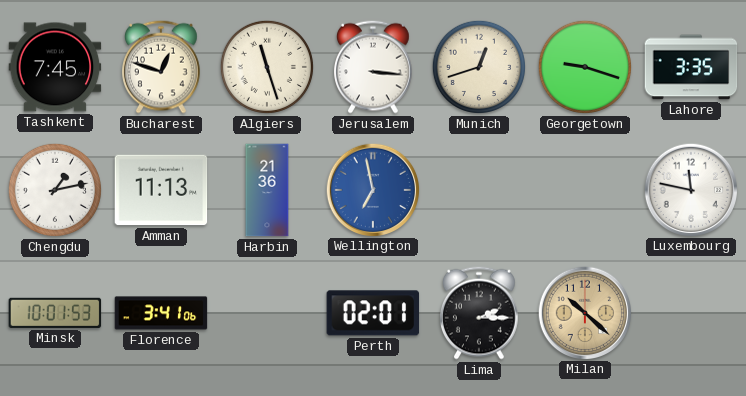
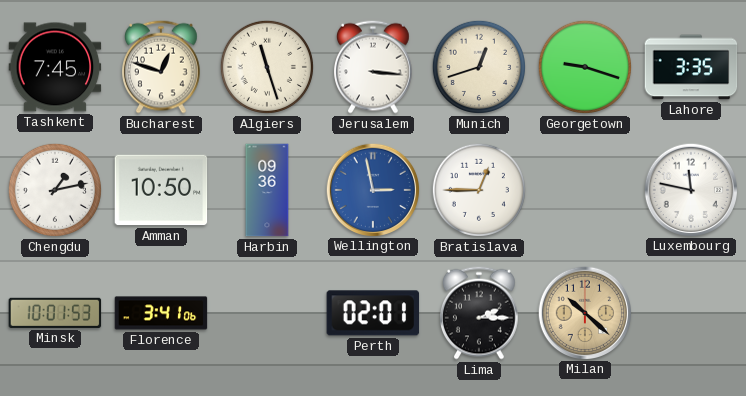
Amman: 11:13 -> 10:50
Harbin: 21:36 -> 09:36
Wellington: 6:58 -> 2:58
Bratislava: none -> 12:45
